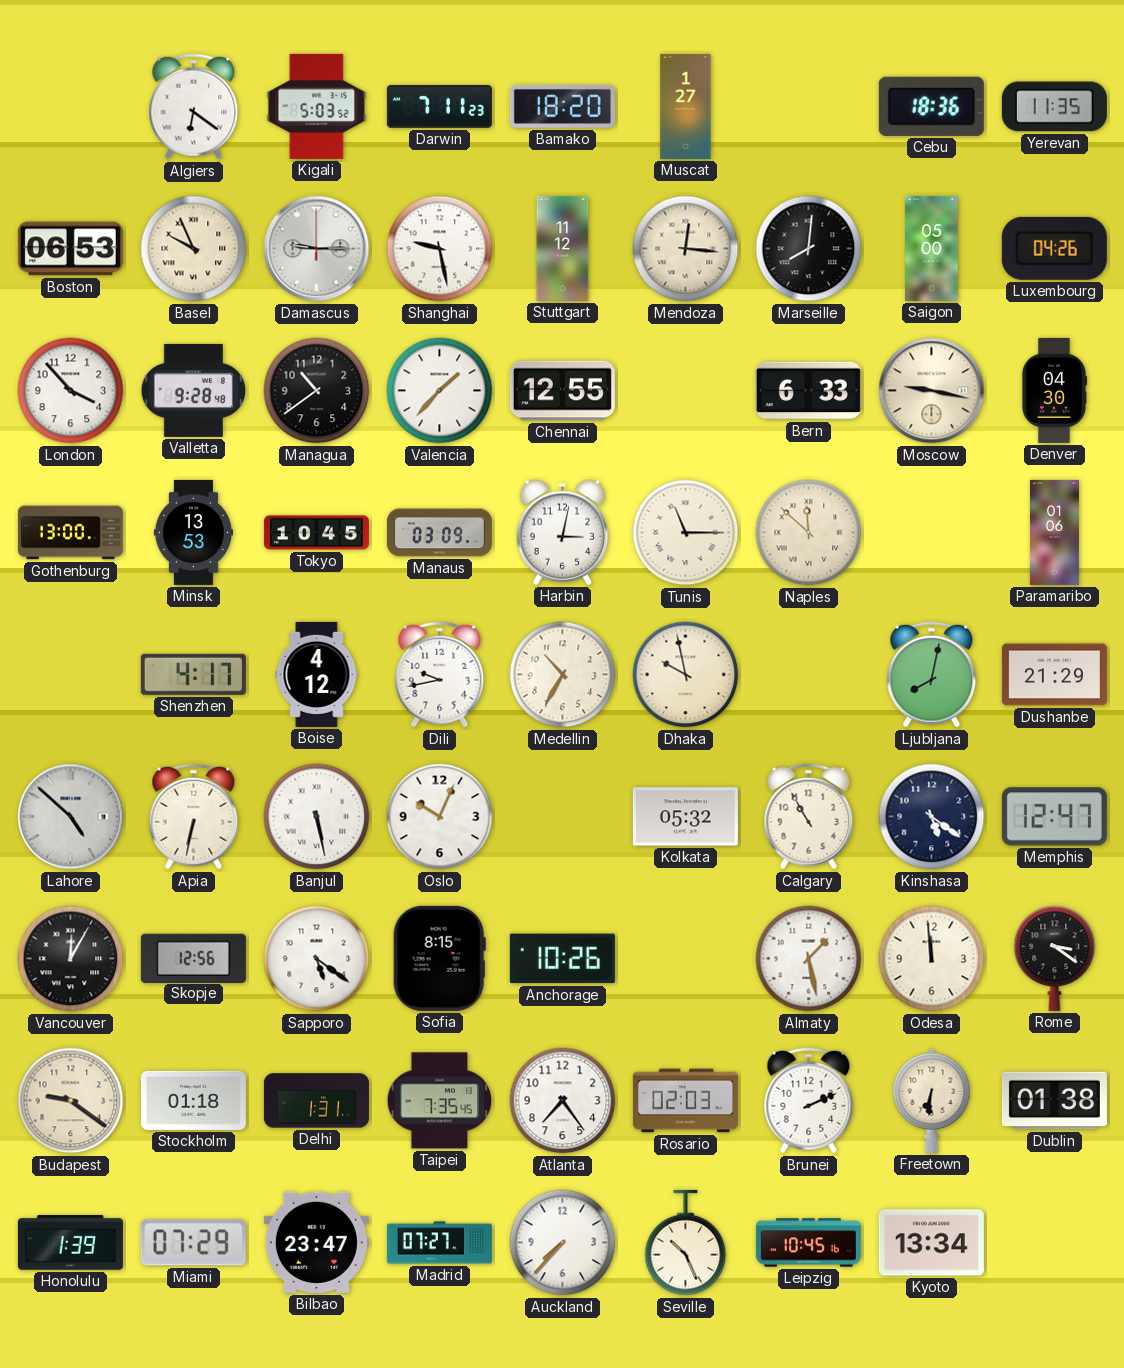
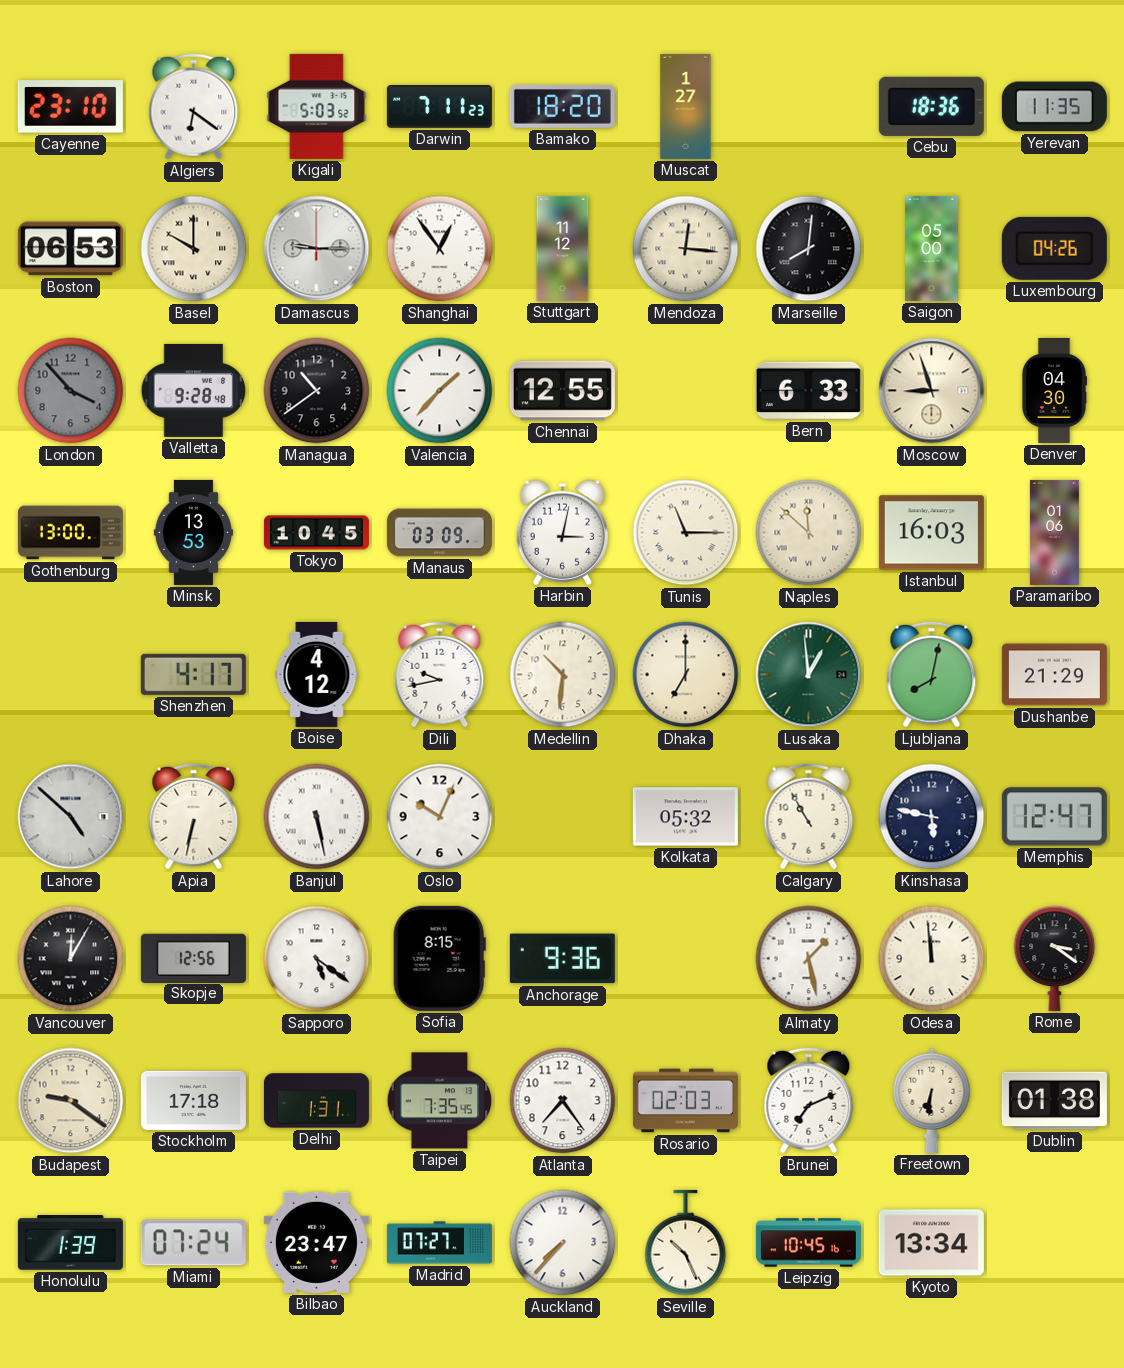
Cayenne: none -> 23:10
Basel: 9:56 -> 10:00
Shanghai: 9:28 -> 12:54
London dial: white -> grey
Moscow: 9:17 -> 8:57
Istanbul: none -> 16:03
Medellin: 10:35 -> 10:31
Dhaka: 9:58 -> 7:00
Lusaka: none -> 12:59
Kinshasa: 5:21 -> 5:47
Anchorage: 10:26 -> 9:36
Stockholm: 01:18 -> 17:18
Brunei: 2:11 -> 7:11
Miami: 07:29 -> 07:24
